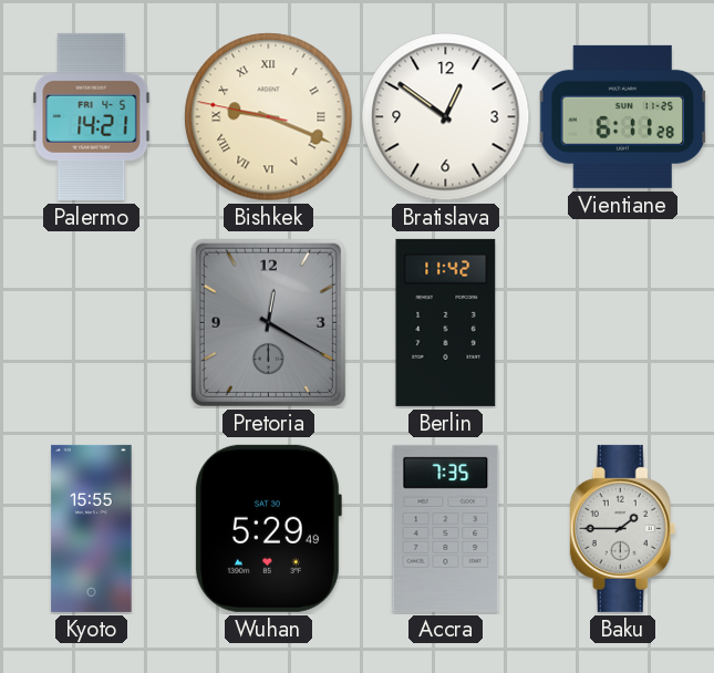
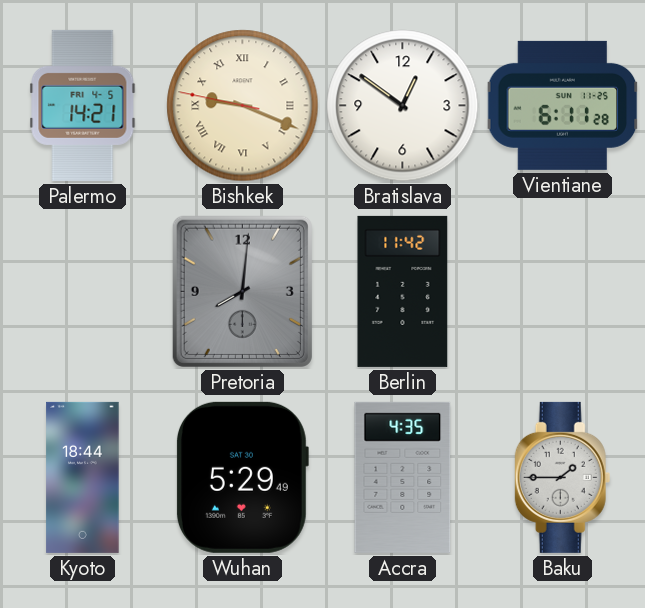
Pretoria: 12:20 -> 8:01
Kyoto: 15:55 -> 18:44
Accra: 7:35 -> 4:35
